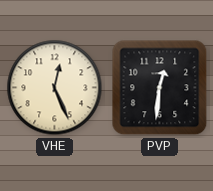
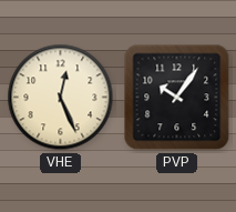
PVP: 12:31 -> 10:06
